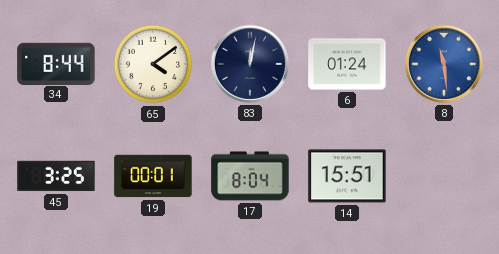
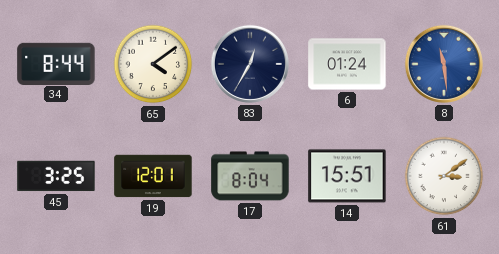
83: 12:02 -> 12:35
19: 00:01 -> 12:01
61: none -> 3:09
